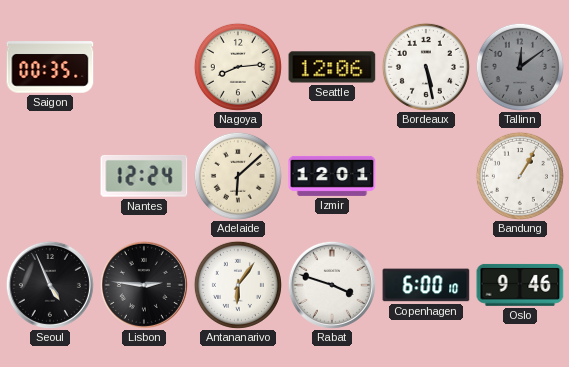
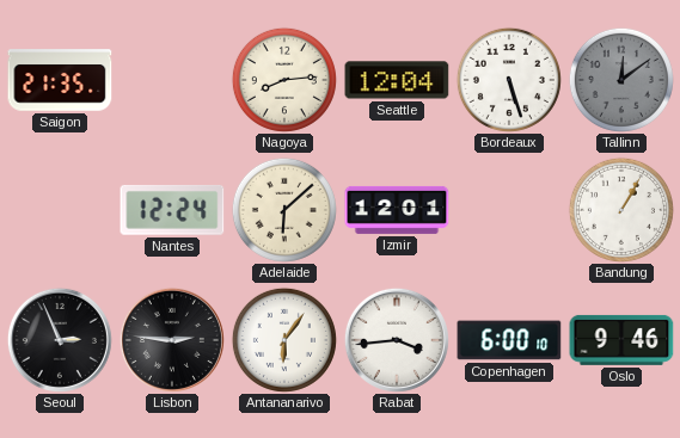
Saigon: 00:35 -> 21:35
Seattle: 12:06 -> 12:04
Bordeaux: 5:28 -> 5:27
Seoul: 4:56 -> 2:56
Rabat: 3:48 -> 3:44
